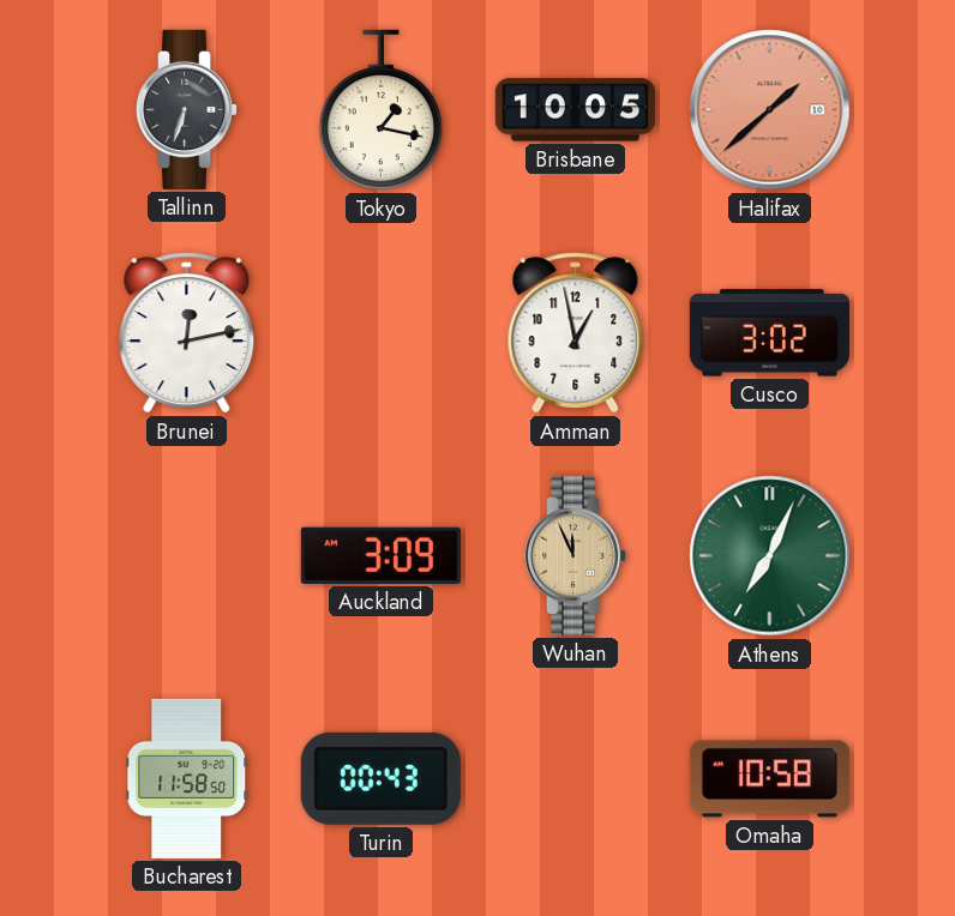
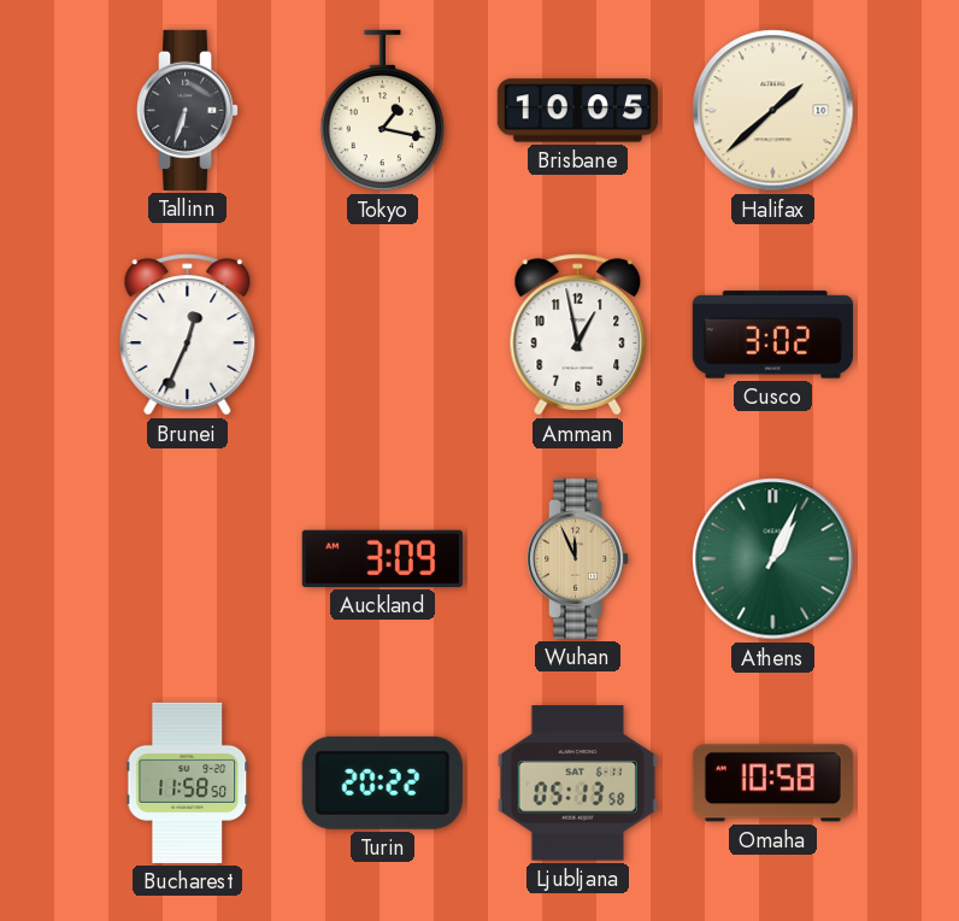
Halifax dial: salmon -> cream
Brunei: 12:13 -> 12:34
Athens: 7:04 -> 1:04
Turin: 00:43 -> 20:22
Ljubljana: none -> 05:13
